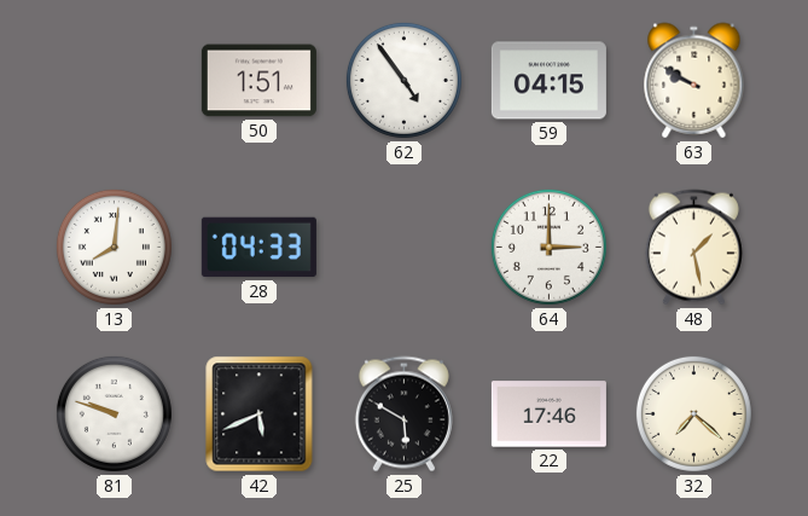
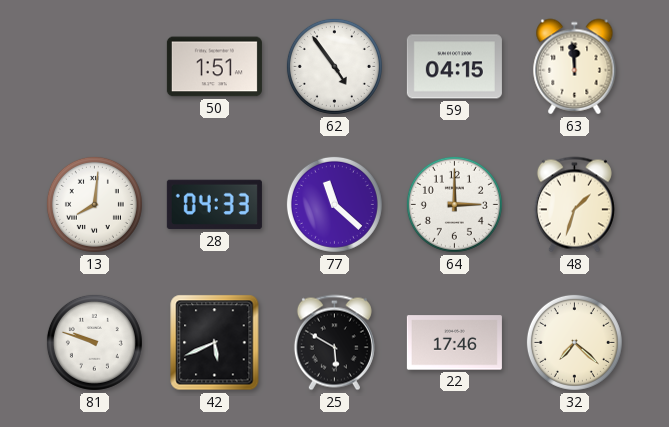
63: 9:50 -> 11:59
77: none -> 11:22
48: 1:28 -> 1:33
